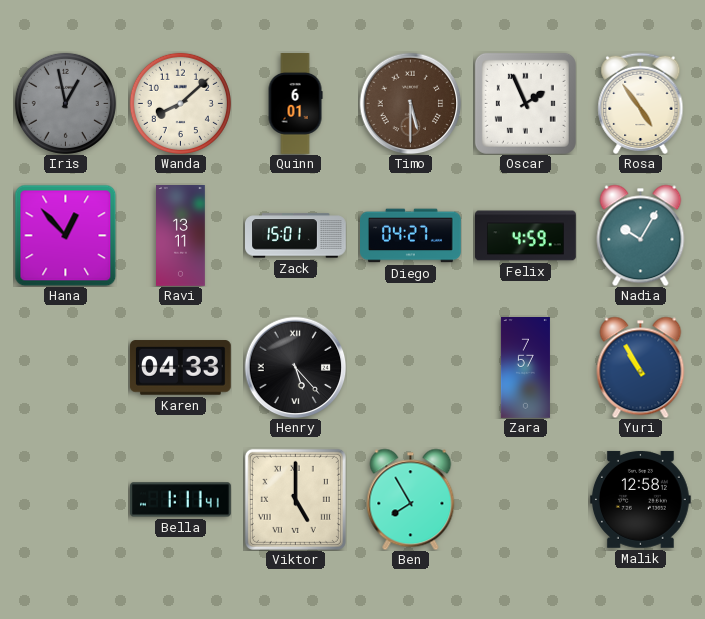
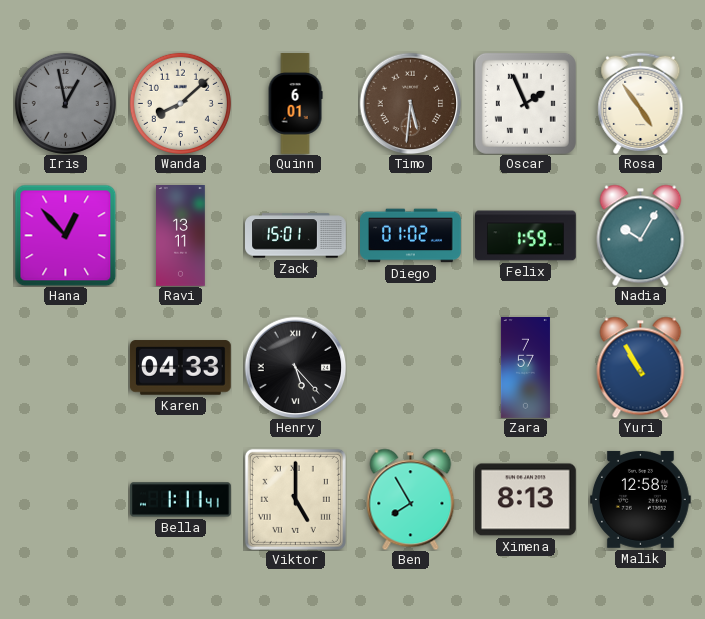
Timo: 5:30 -> 5:31
Diego: 04:27 -> 01:02
Felix: 4:59 -> 1:59
Ximena: none -> 8:13
